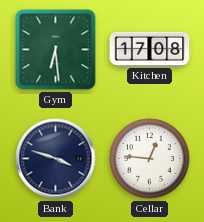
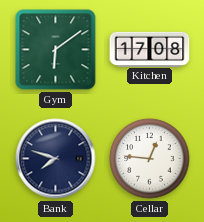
Gym: 6:29 -> 6:09
Bank: 3:48 -> 7:48
